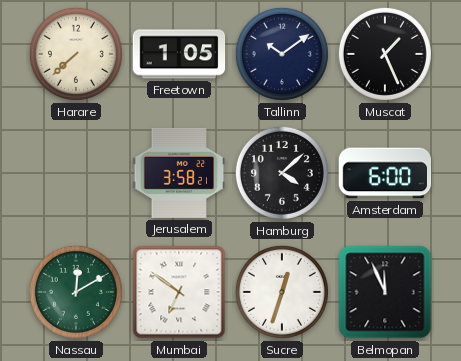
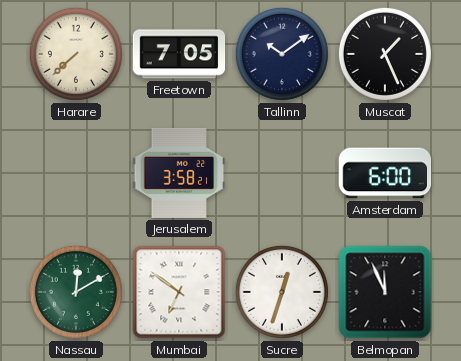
Freetown: 1:05 -> 7:05
Hamburg: 4:08 -> none
